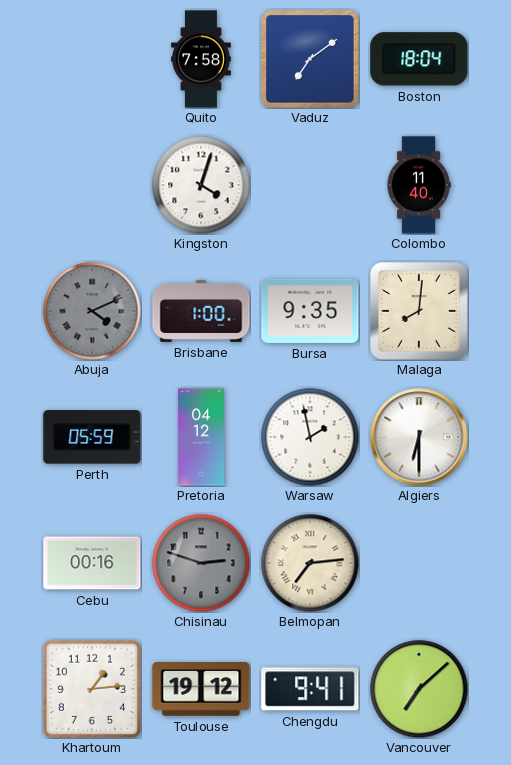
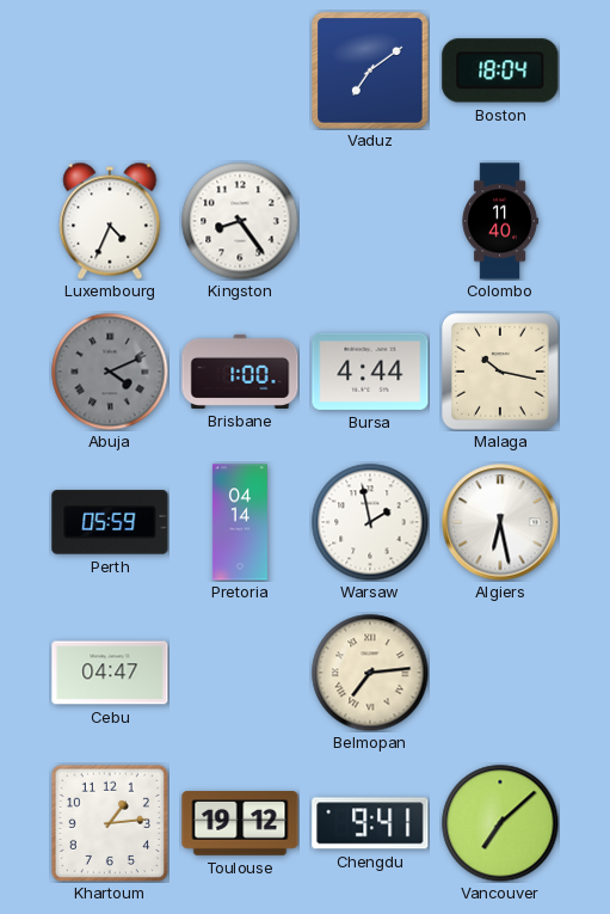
Quito: 7:58 -> none
Luxembourg: none -> 4:34
Kingston: 4:03 -> 8:24
Bursa: 9:35 -> 4:44
Malaga: 8:01 -> 10:17
Pretoria: 04:12 -> 04:14
Algiers: 6:30 -> 6:28
Cebu: 00:16 -> 04:47
Chisinau: 2:48 -> none
